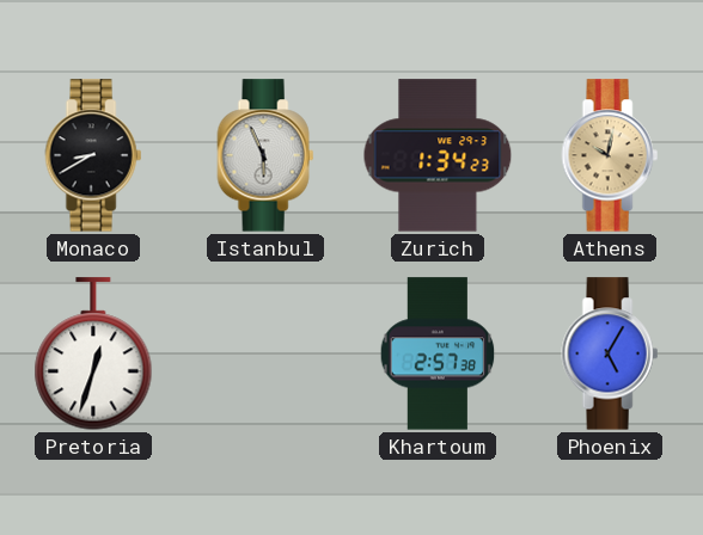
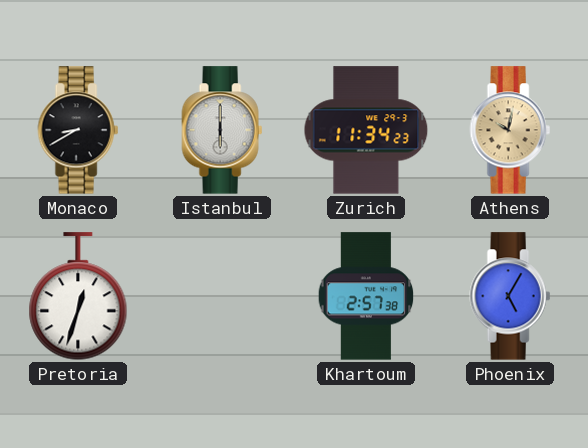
Istanbul: 5:56 -> 6:00
Zurich: 1:34 -> 11:34
